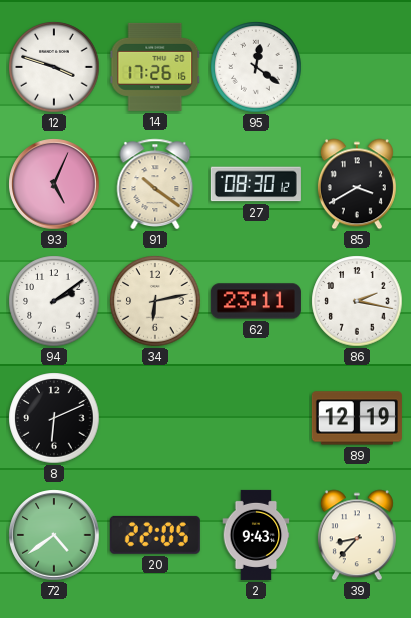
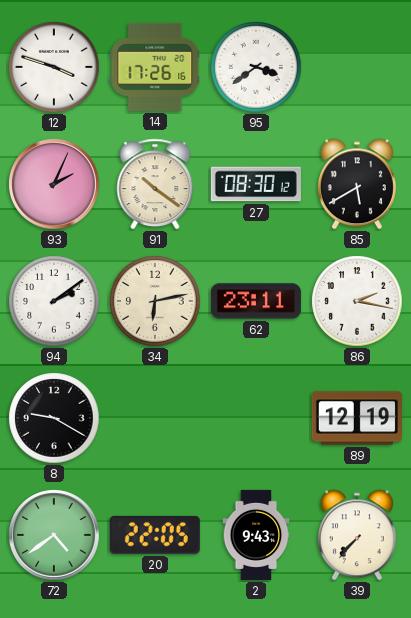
95: 12:21 -> 3:39
93: 5:04 -> 2:04
85: 3:40 -> 5:40
8: 6:11 -> 9:20
39: 8:37 -> 7:37
